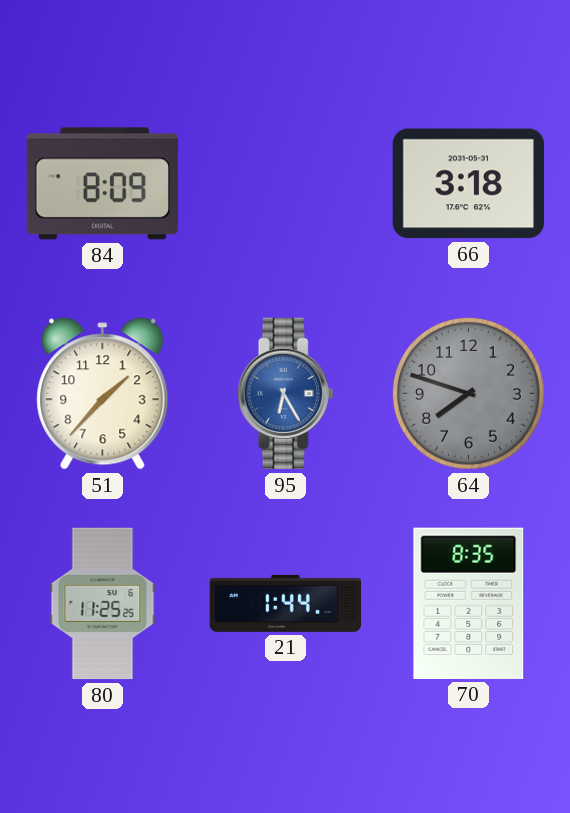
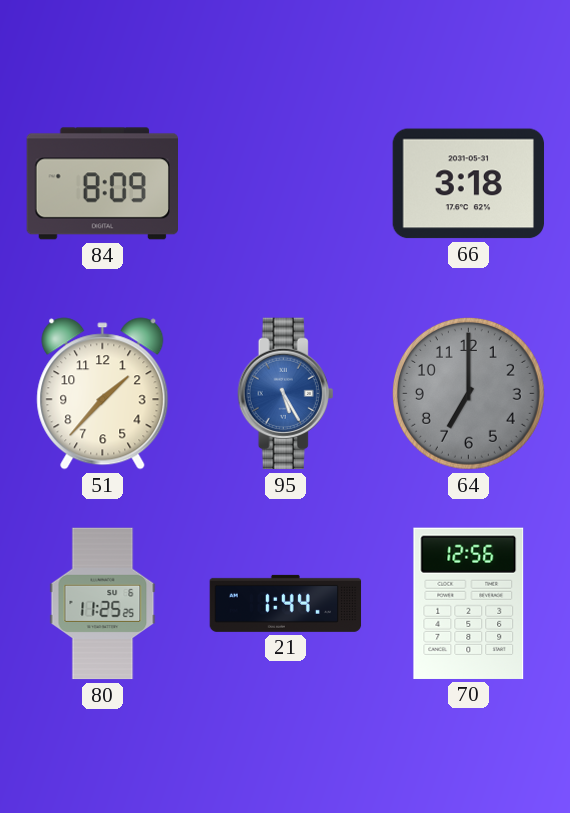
95: 6:25 -> 5:25
64: 7:48 -> 7:00
70: 8:35 -> 12:56
